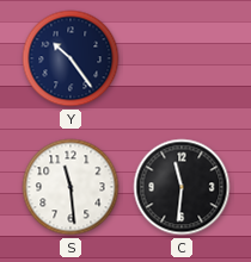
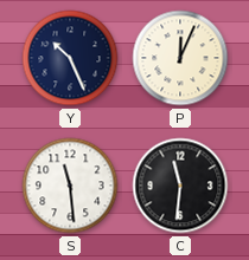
Y: 10:24 -> 10:26
P: none -> 12:04
